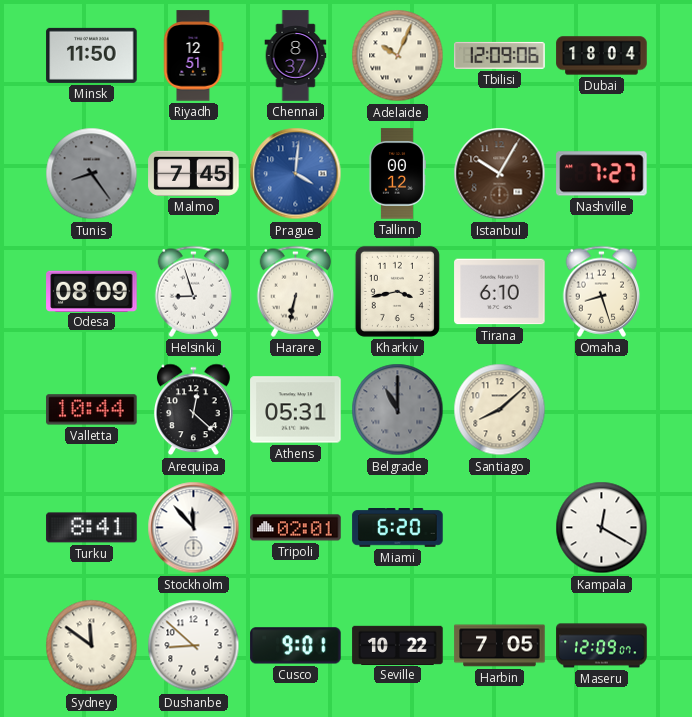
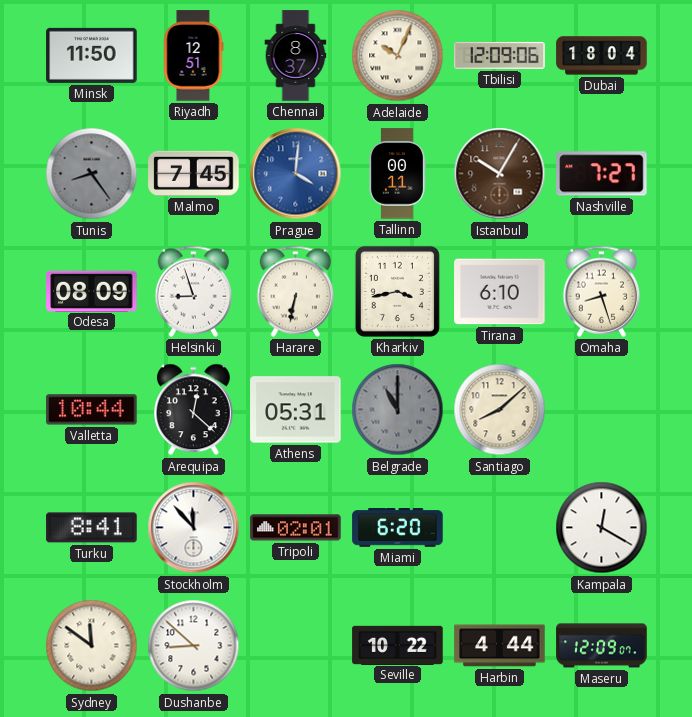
Tallinn: 00:12 -> 00:11
Cusco: 9:01 -> none
Harbin: 7:05 -> 4:44
